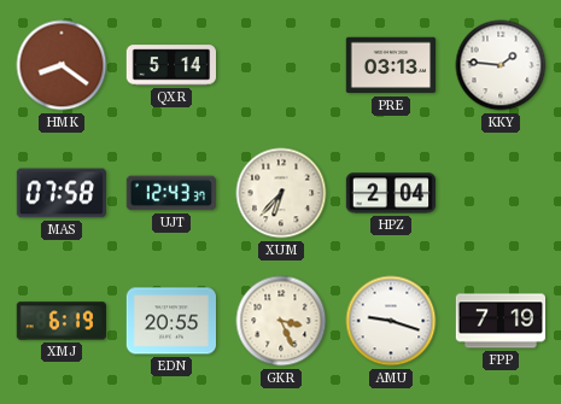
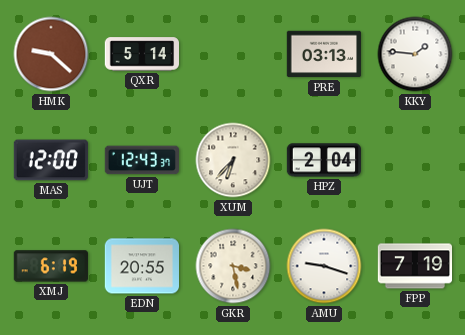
HMK: 8:21 -> 9:22
MAS: 07:58 -> 12:00
GKR: 3:26 -> 3:28
